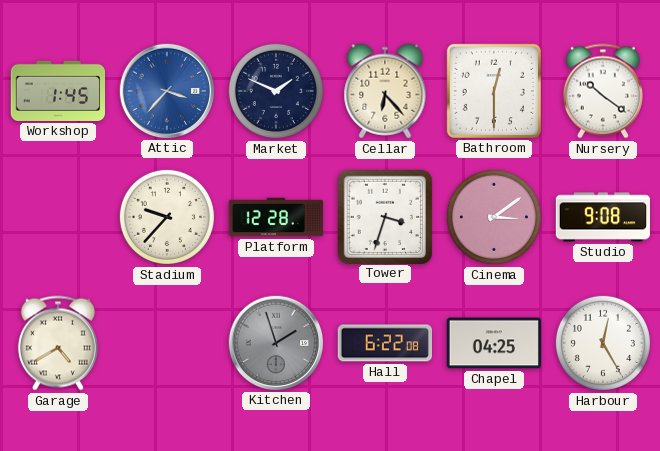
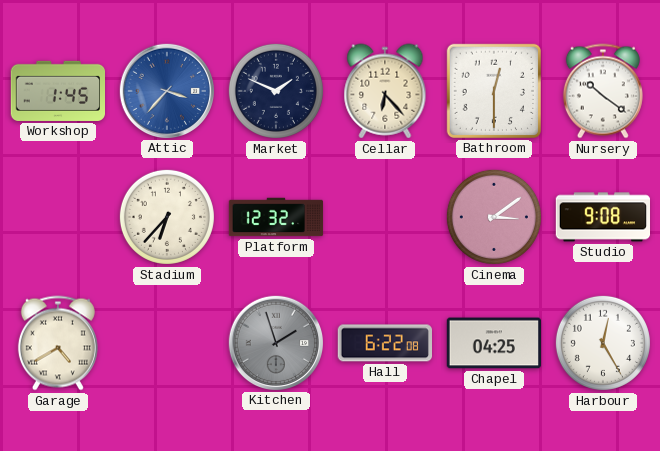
Stadium: 9:37 -> 6:37
Platform: 12:28 -> 12:32
Tower: 3:33 -> none
